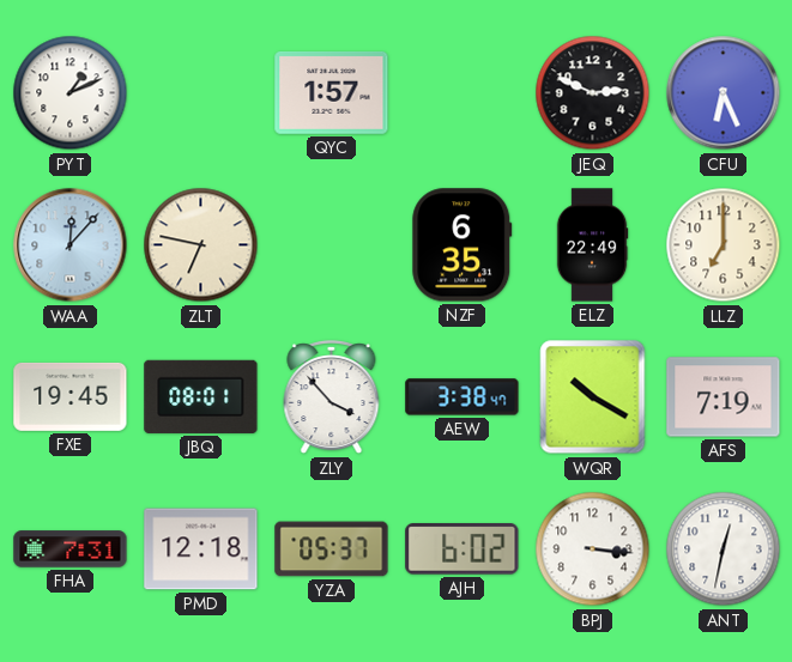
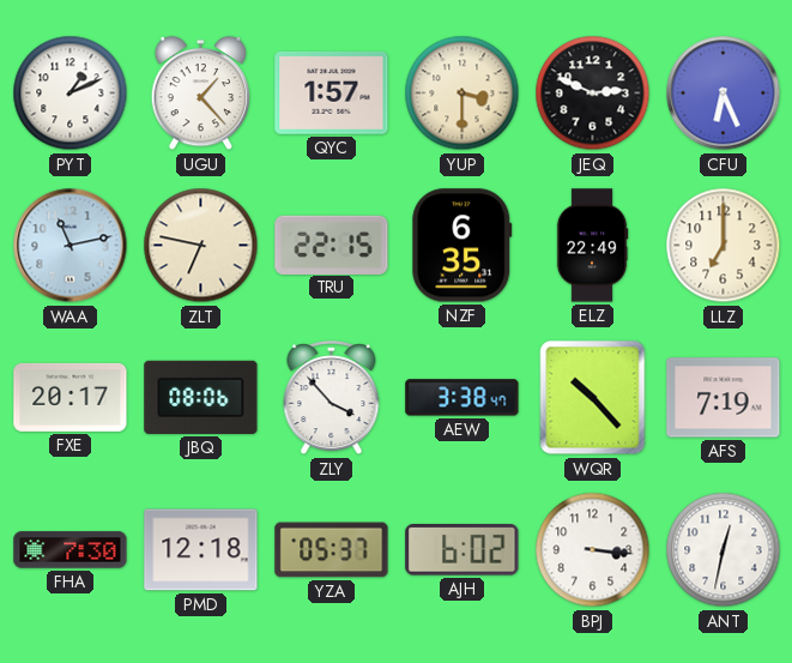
UGU: none -> 1:23
YUP: none -> 3:30
WAA: 12:07 -> 11:13
TRU: none -> 22:15
FXE: 19:45 -> 20:17
JBQ: 08:01 -> 08:06
WQR: 10:20 -> 10:23
FHA: 7:31 -> 7:30
